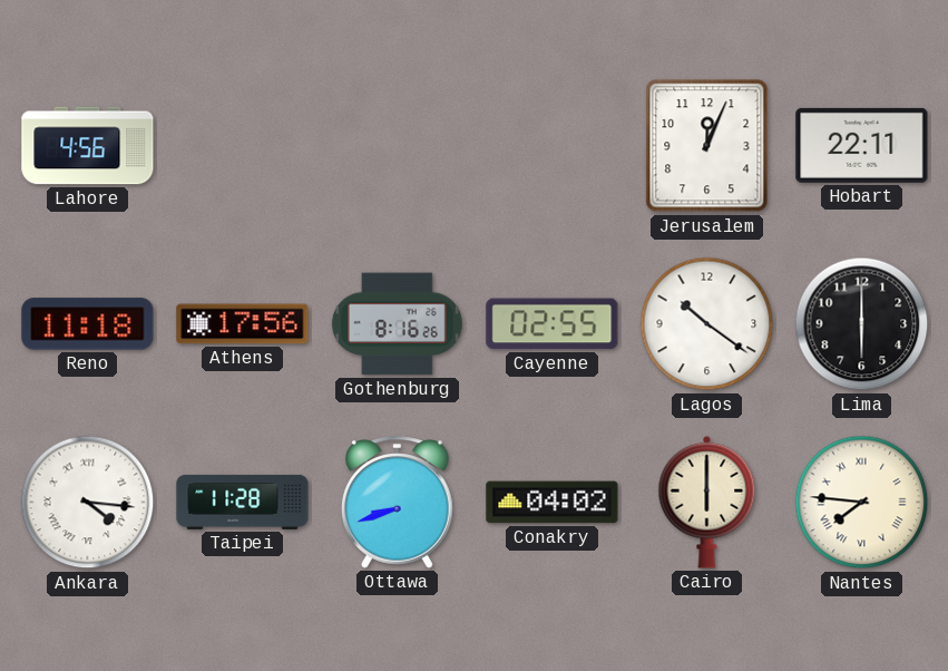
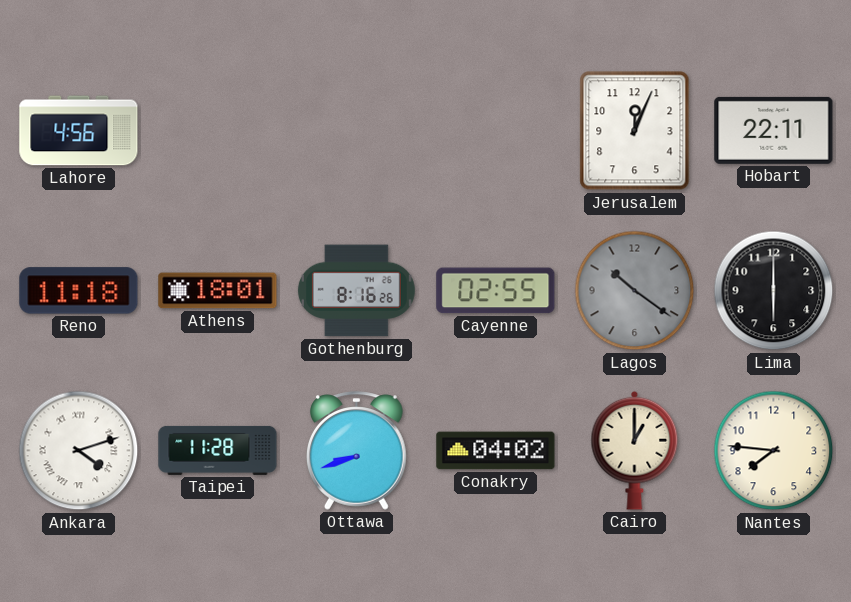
Athens: 17:56 -> 18:01
Lagos dial: white -> grey
Ankara: 4:16 -> 4:12
Cairo: 6:00 -> 1:00
Nantes numerals: Roman -> Arabic
